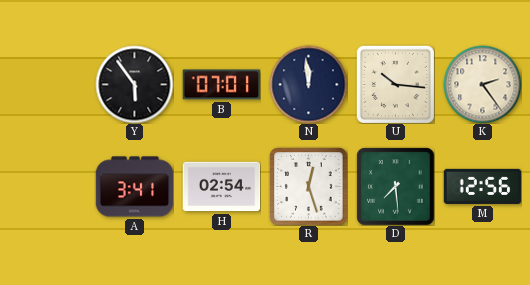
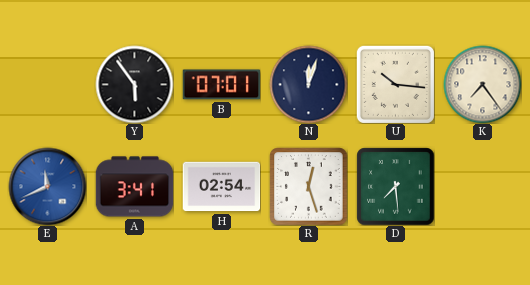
N: 11:59 -> 12:03
K: 2:24 -> 7:24
E: none -> 11:41
M: 12:56 -> none
